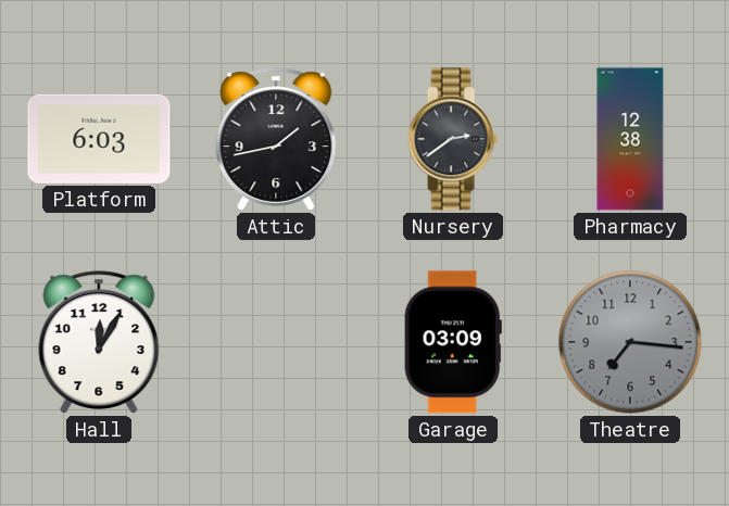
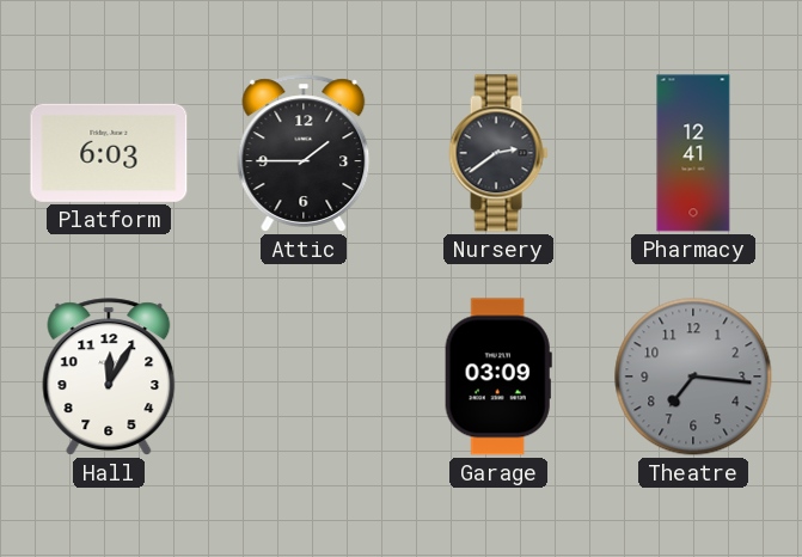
Attic: 1:43 -> 1:45
Pharmacy: 12:38 -> 12:41
